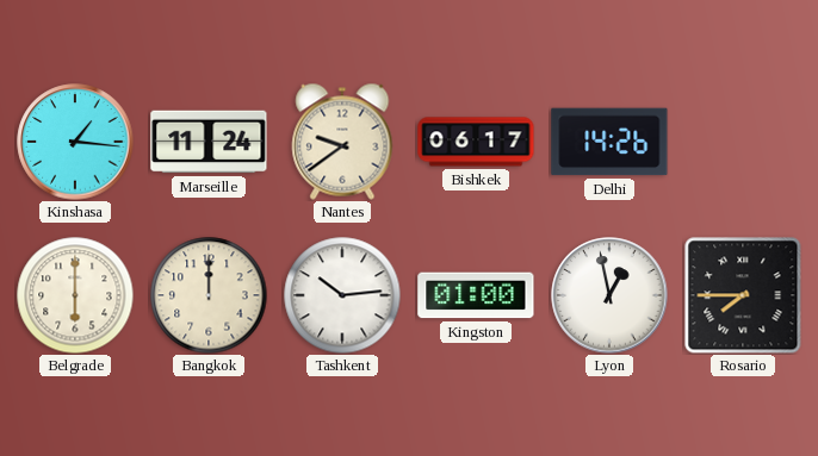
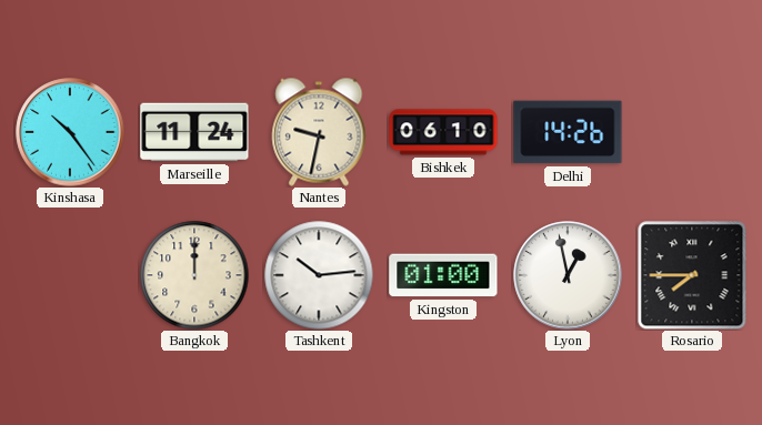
Kinshasa: 1:16 -> 10:24
Nantes: 9:39 -> 9:32
Bishkek: 06:17 -> 06:10
Belgrade: 6:00 -> none
